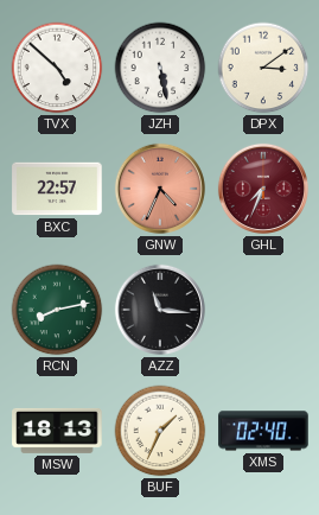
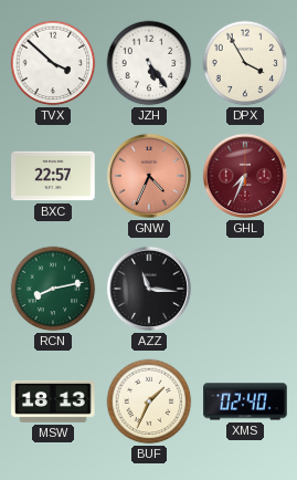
TVX: 4:52 -> 3:52
JZH: 5:28 -> 5:24
DPX: 3:09 -> 3:55
